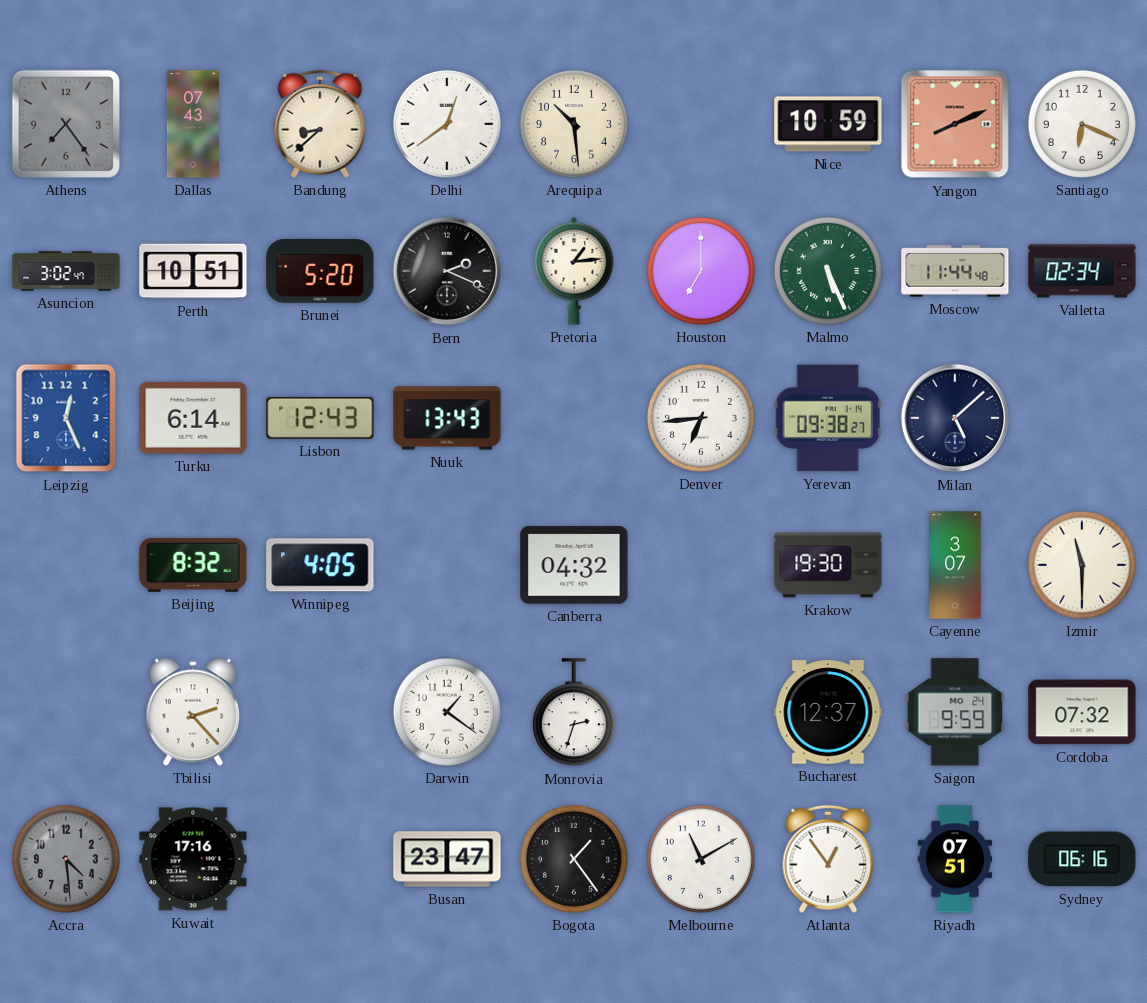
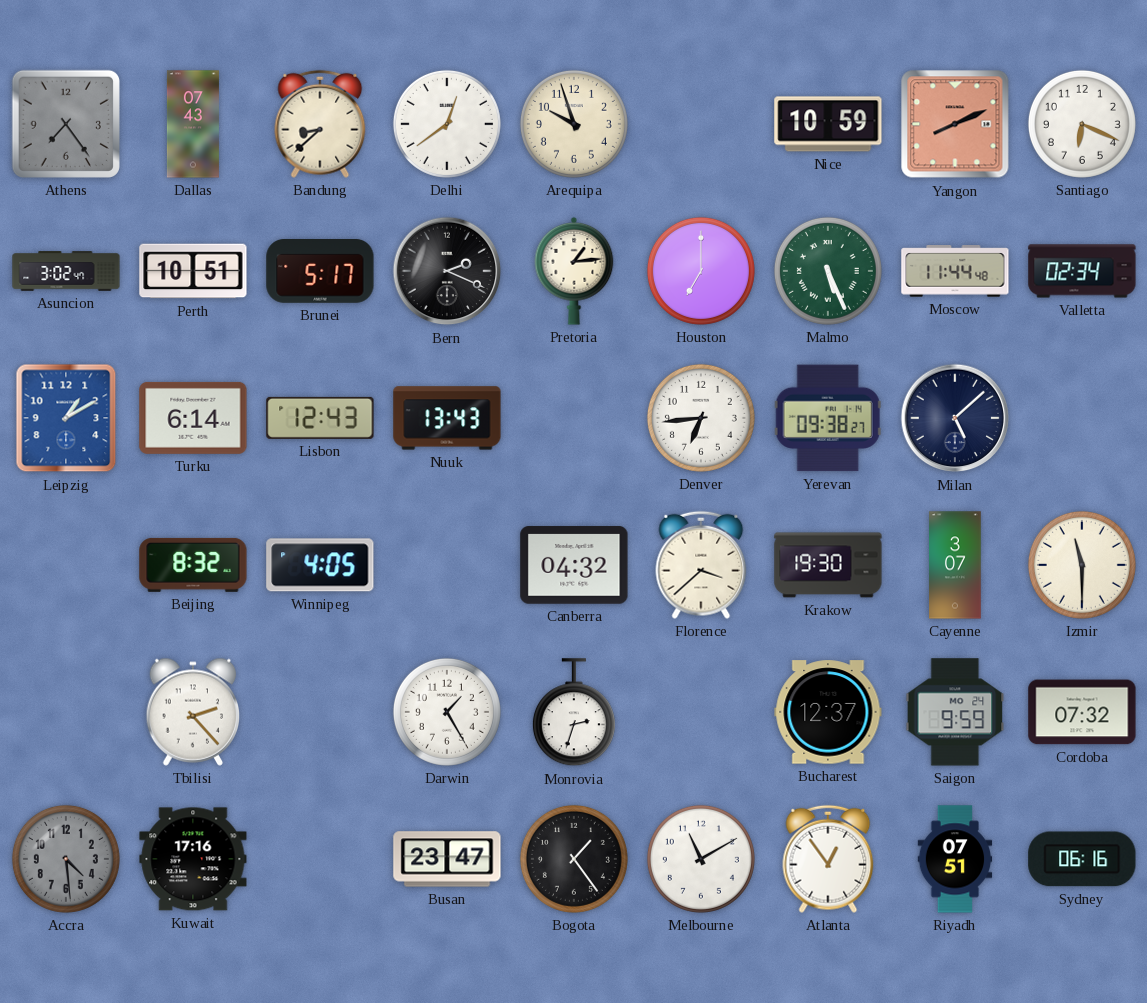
Arequipa: 10:29 -> 9:57
Brunei: 5:20 -> 5:17
Leipzig: 12:26 -> 1:10
Florence: none -> 3:38
Darwin: 1:21 -> 1:25
